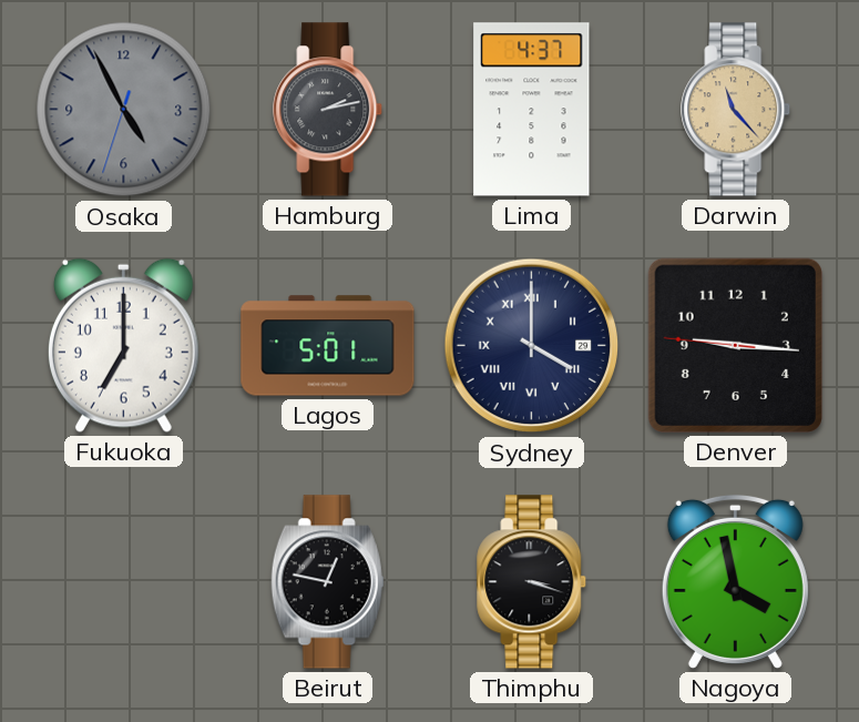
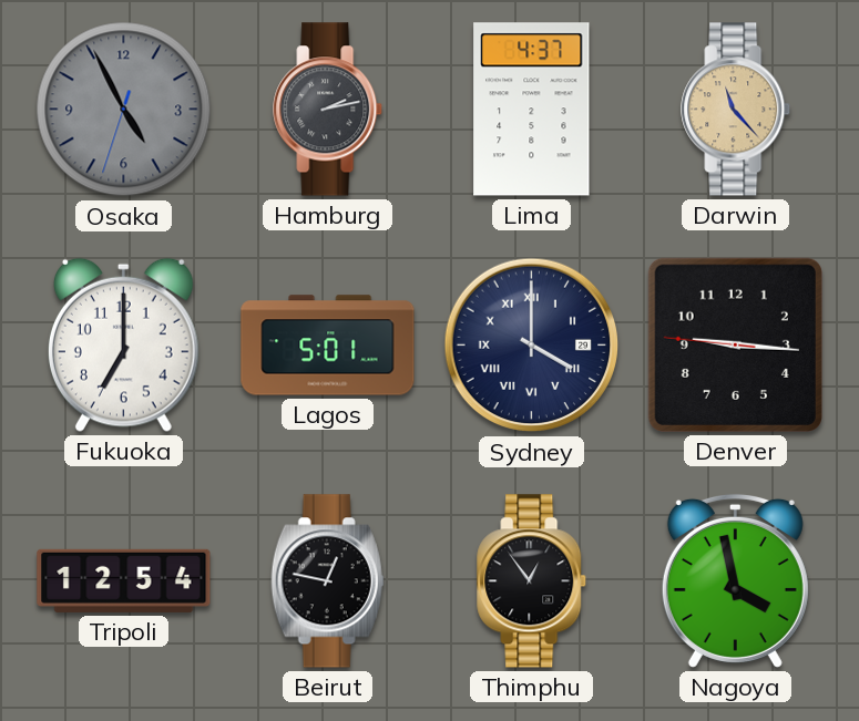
Tripoli: none -> 12:54
Thimphu: 3:18 -> 12:54
